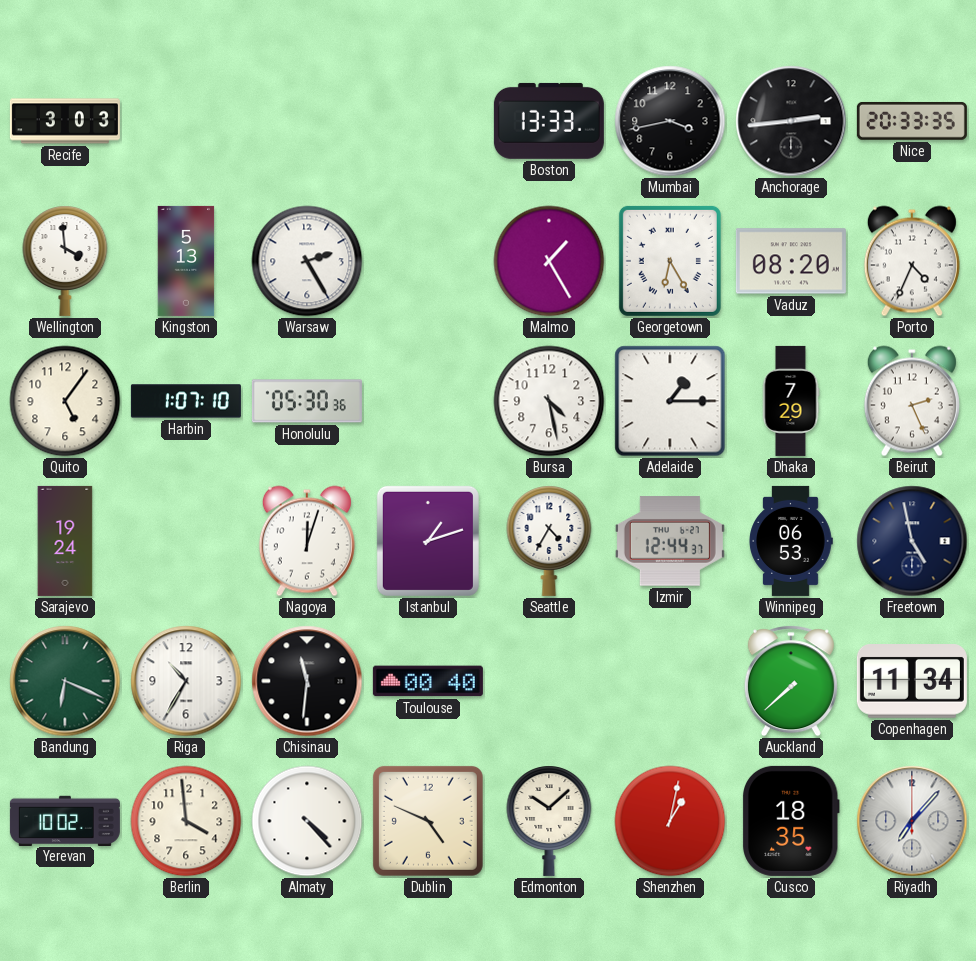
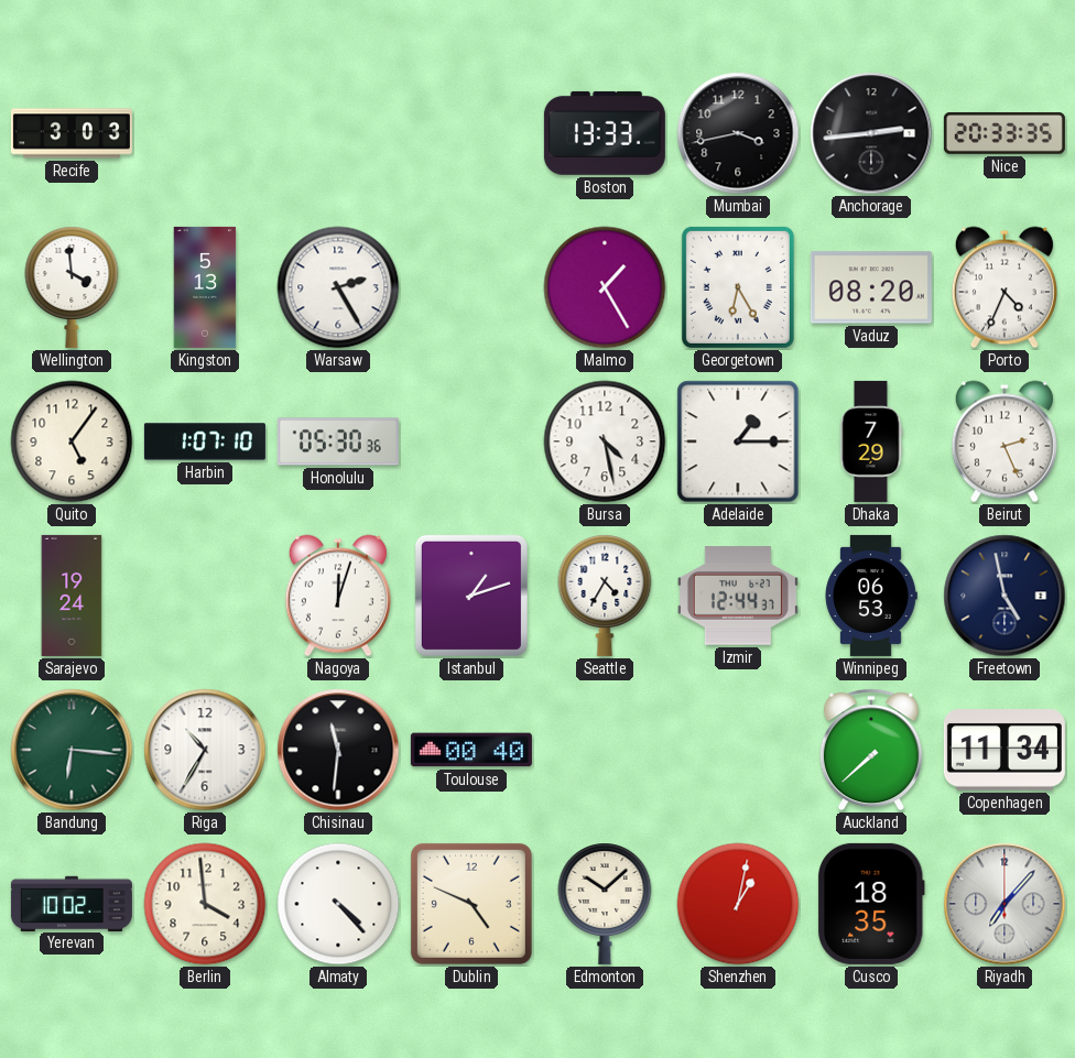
Bandung: 6:19 -> 6:16
